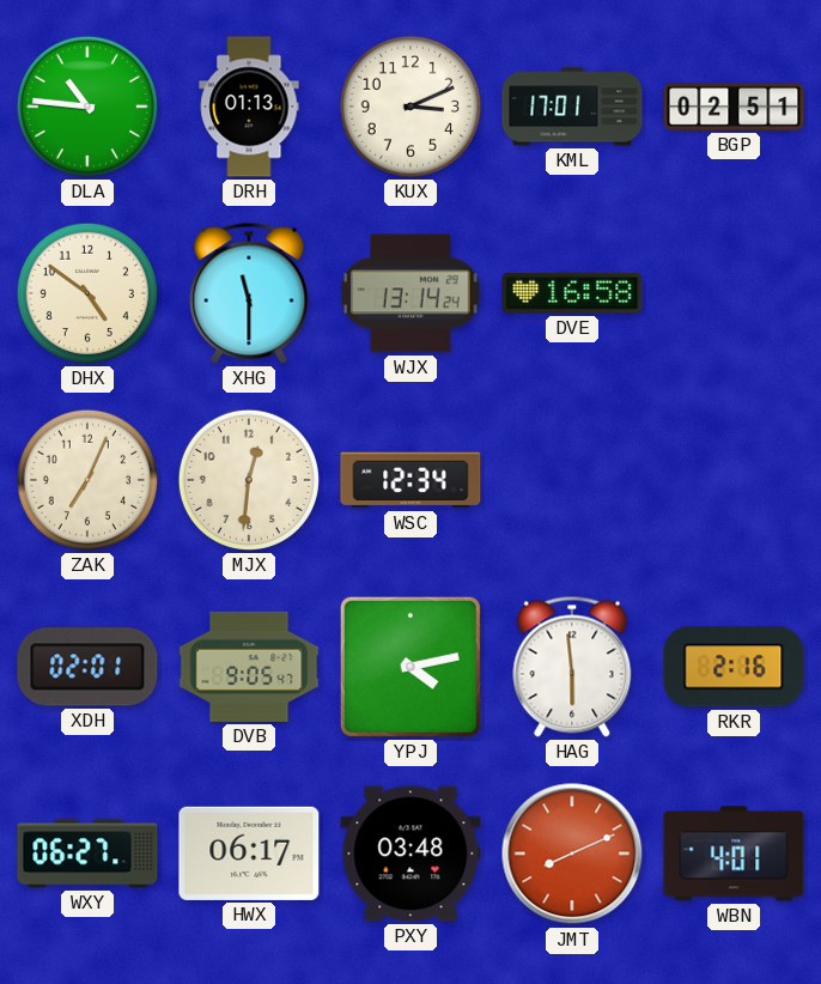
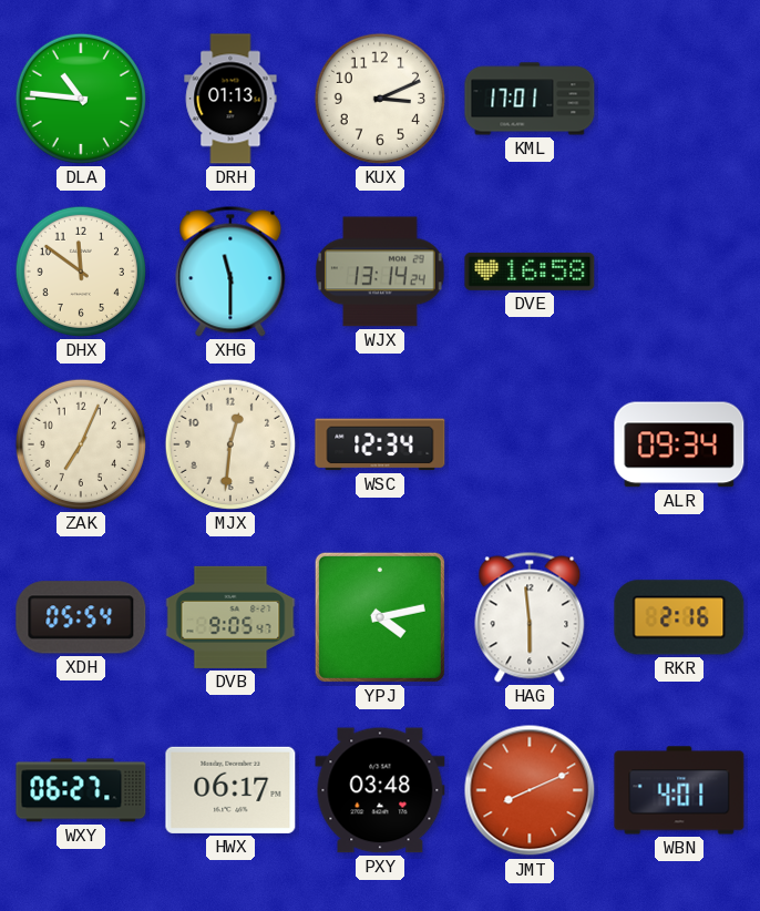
BGP: 02:51 -> none
DHX: 4:51 -> 11:51
ALR: none -> 09:34
XDH: 02:01 -> 05:54
